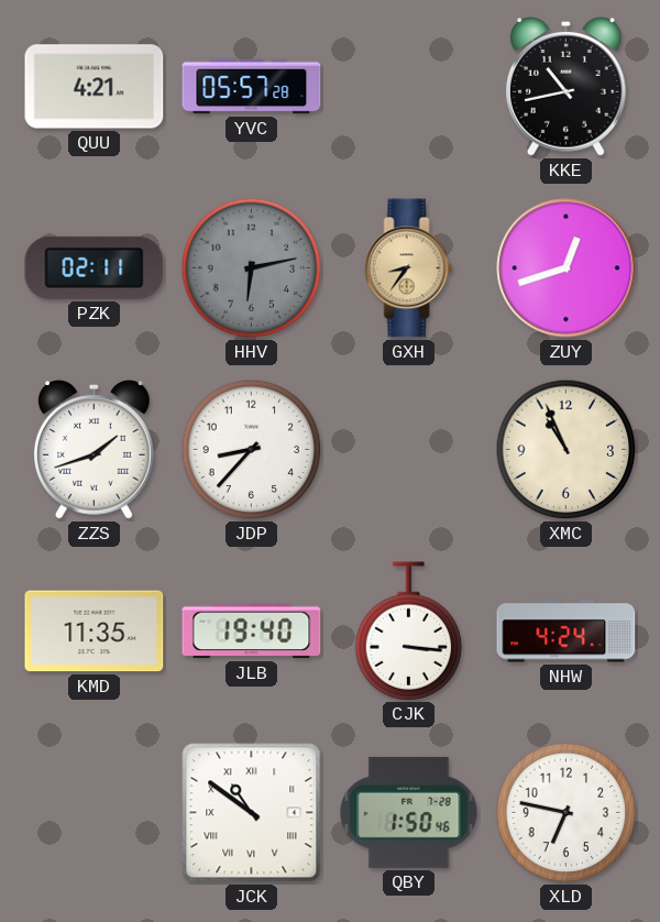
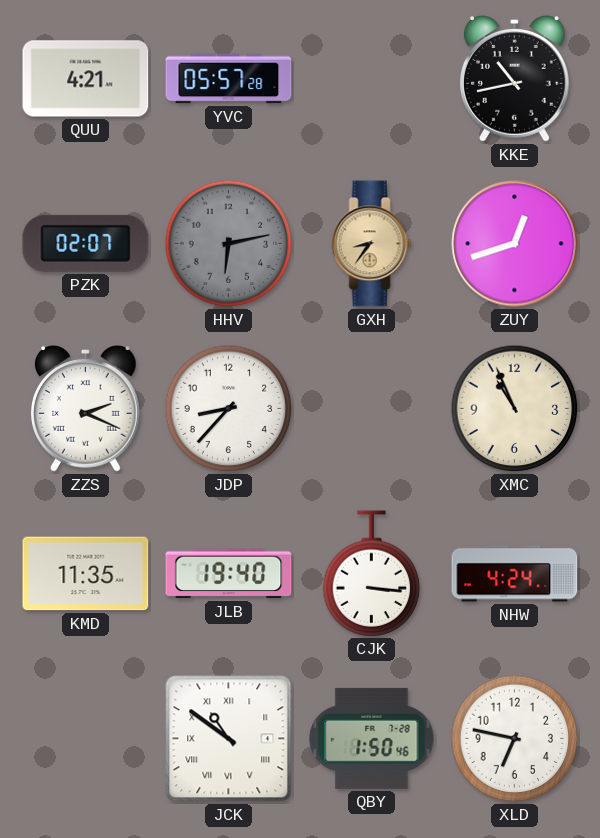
PZK: 02:11 -> 02:07
ZZS: 1:42 -> 2:19
